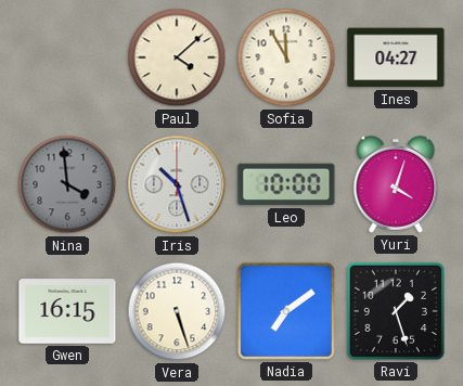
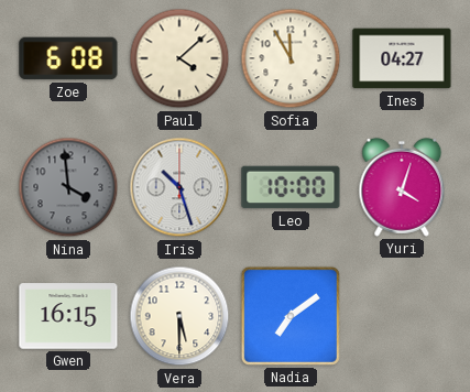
Zoe: none -> 6:08
Vera: 5:27 -> 5:30
Ravi: 1:27 -> none
